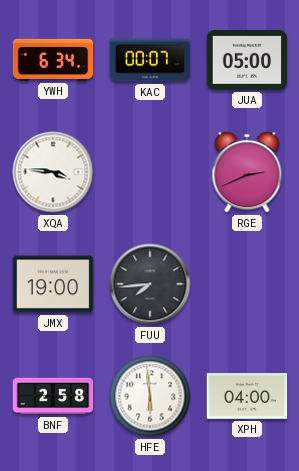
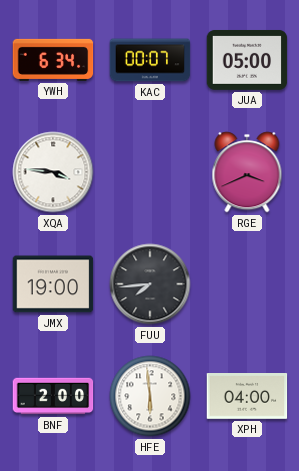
RGE: 2:41 -> 3:41
BNF: 2:58 -> 2:00
